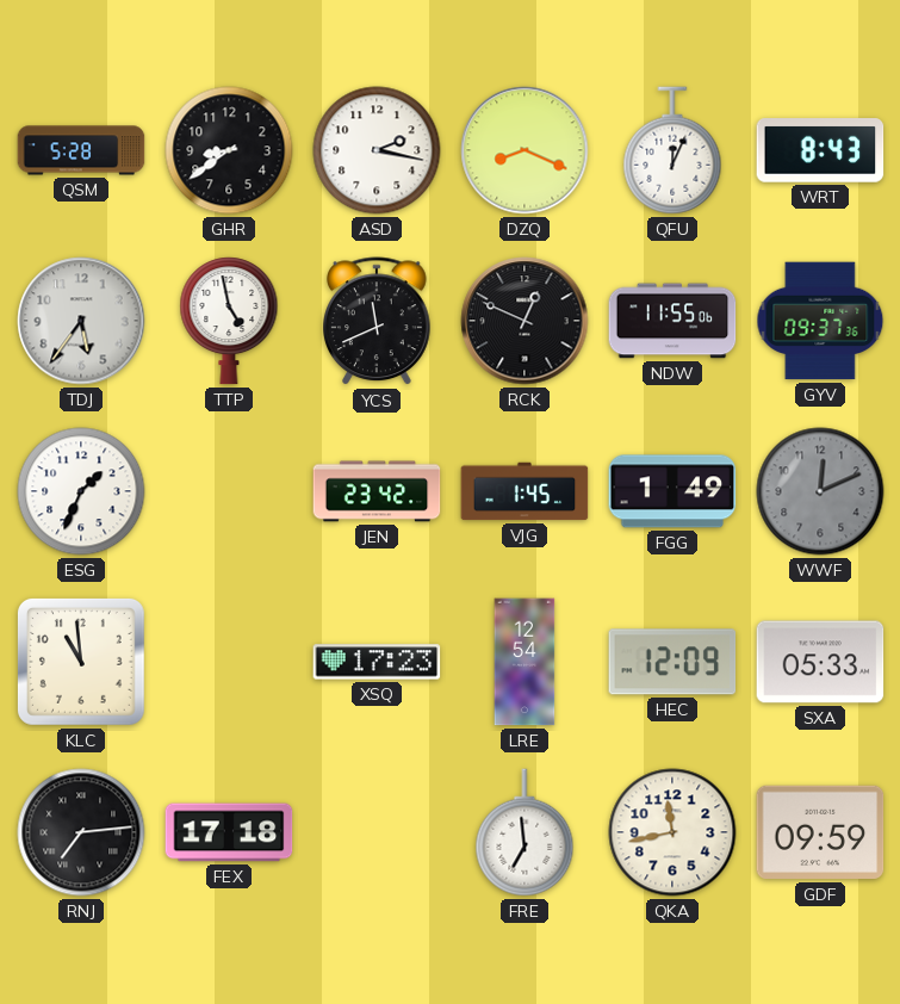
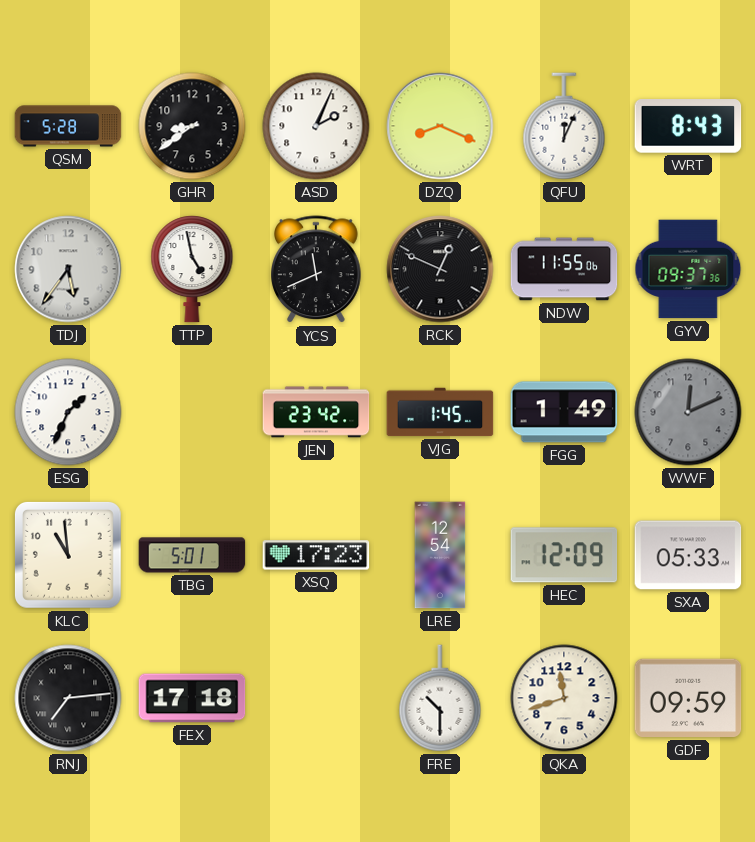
ASD: 2:17 -> 2:04
TBG: none -> 5:01
FRE: 6:59 -> 10:30
QKA: 11:43 -> 11:42
